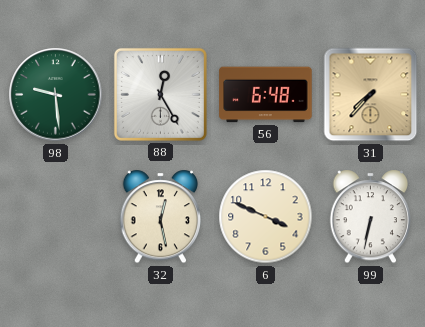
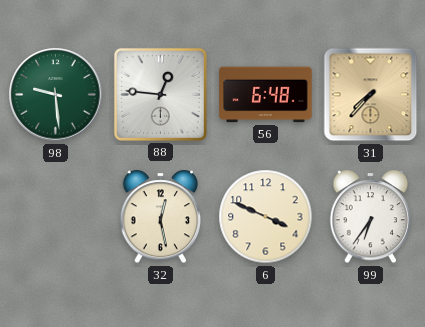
88: 12:25 -> 12:46
99: 6:32 -> 6:36
